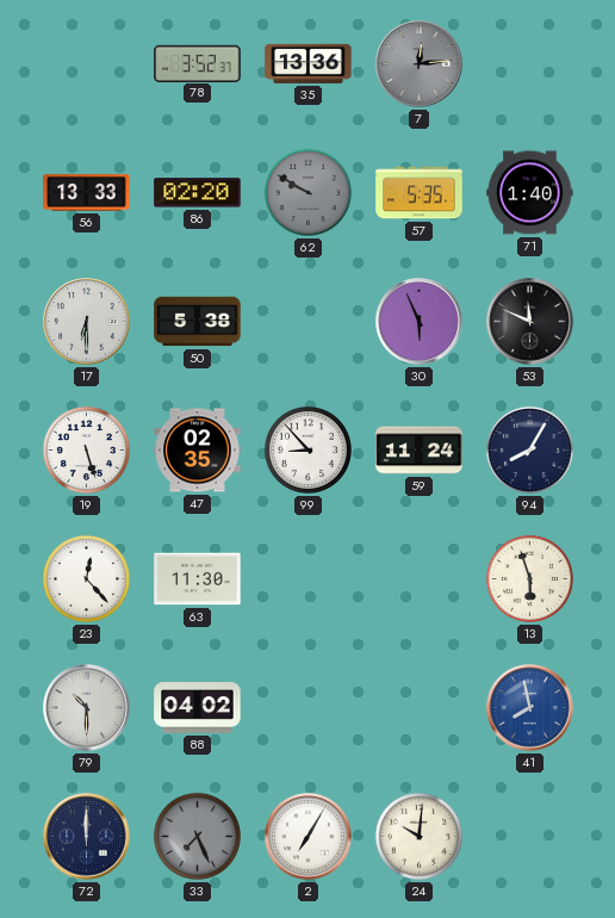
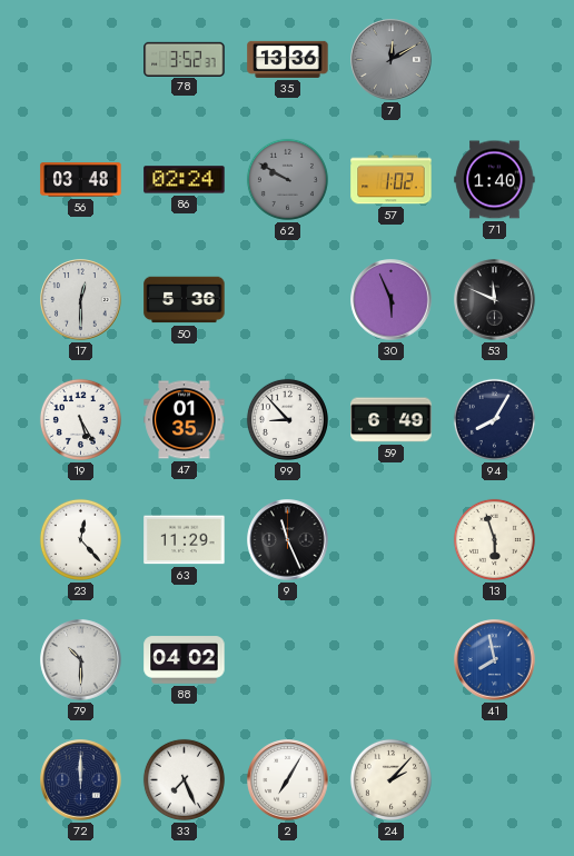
7: 12:14 -> 12:10
56: 13:33 -> 03:48
86: 02:20 -> 02:24
57: 5:35 -> 1:02
17: 6:30 -> 12:30
50: 5:38 -> 5:36
19: 5:27 -> 5:25
47: 02:35 -> 01:35
59: 11:24 -> 6:49
63: 11:30 -> 11:29
9: none -> 11:26
33 dial: grey -> white
24: 10:01 -> 2:07
